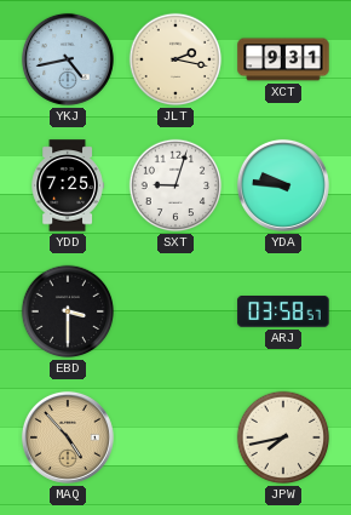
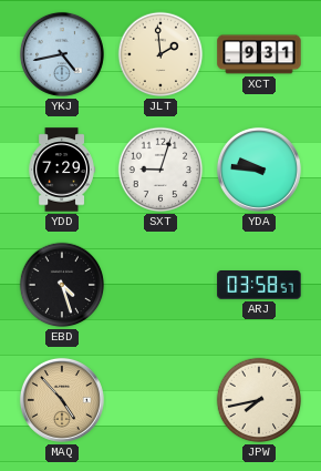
JLT: 2:17 -> 1:59
YDD: 7:25 -> 7:29
EBD: 3:30 -> 4:27
